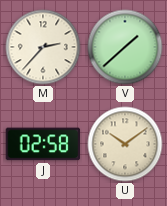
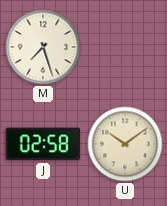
M: 2:37 -> 7:27
V: 1:38 -> none
